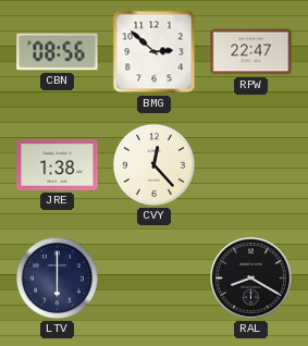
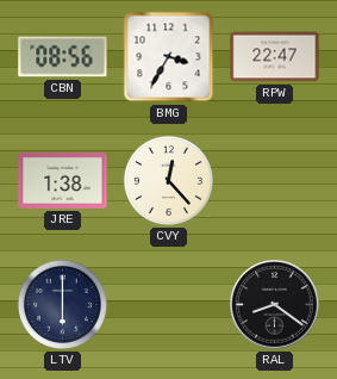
BMG: 2:52 -> 3:35
RAL: 8:20 -> 8:21
